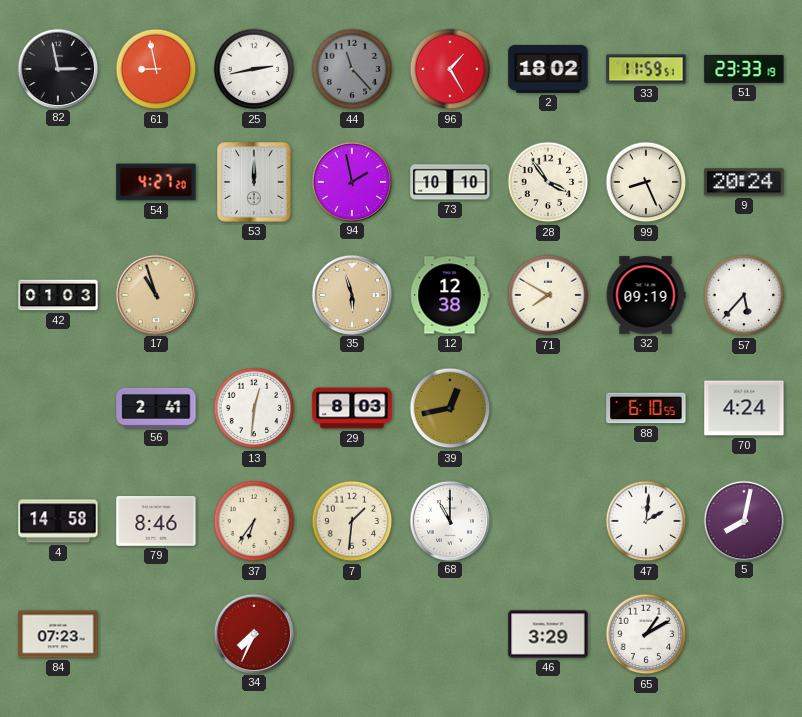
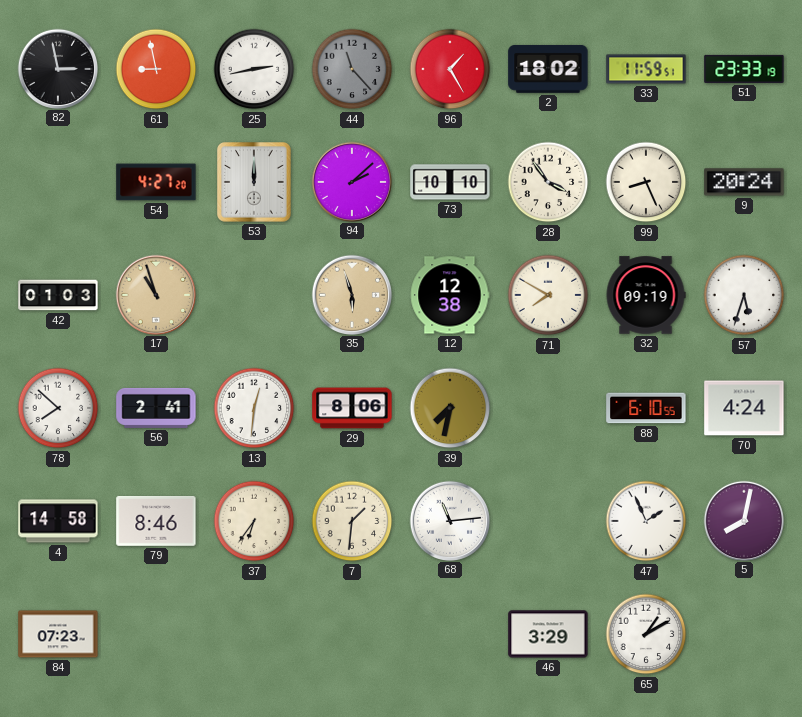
94: 1:58 -> 2:08
57: 5:37 -> 5:33
78: none -> 7:52
29: 8:03 -> 8:06
39: 12:43 -> 7:32
68: 11:00 -> 11:14
47: 2:01 -> 1:56
34: 7:34 -> none
